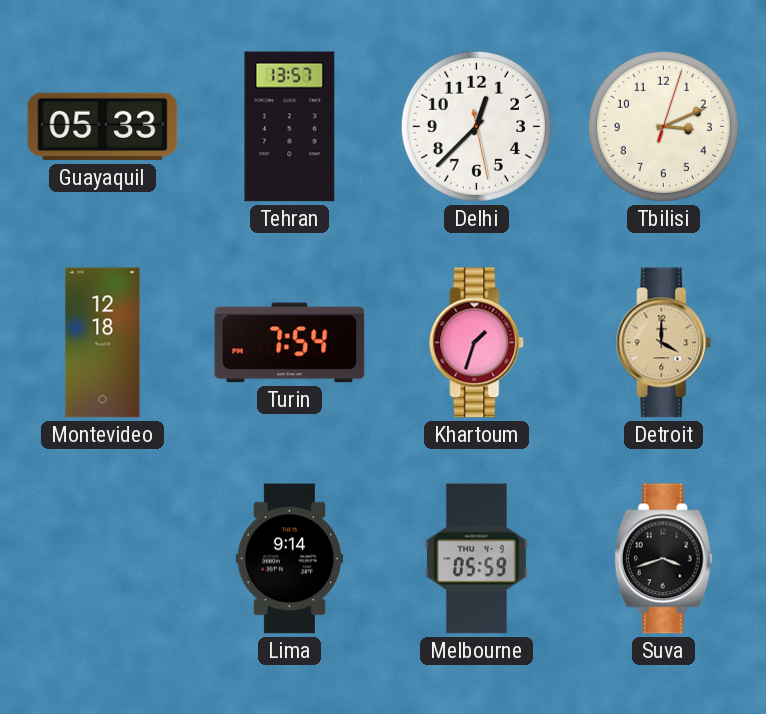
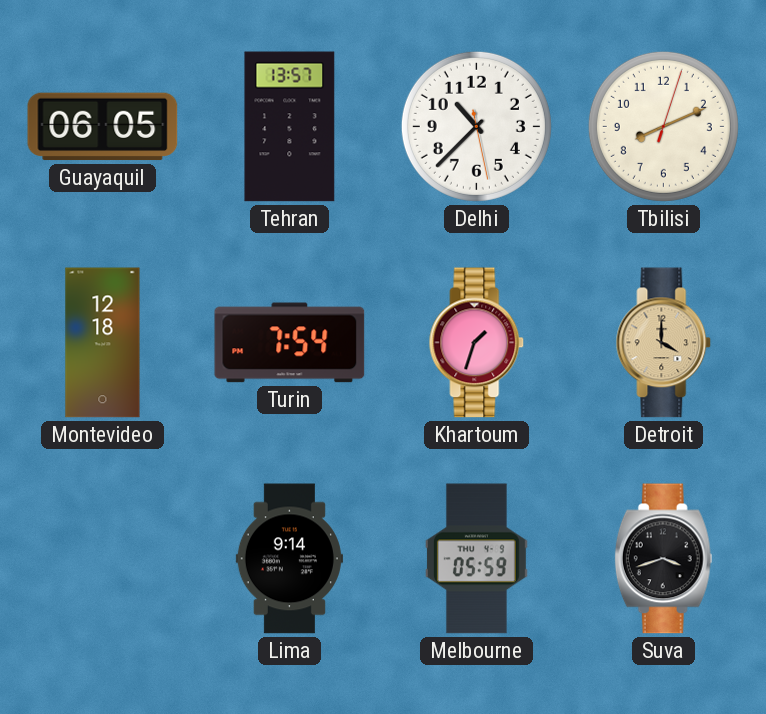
Guayaquil: 05:33 -> 06:05
Delhi: 12:37 -> 10:37
Tbilisi: 3:11 -> 8:11
